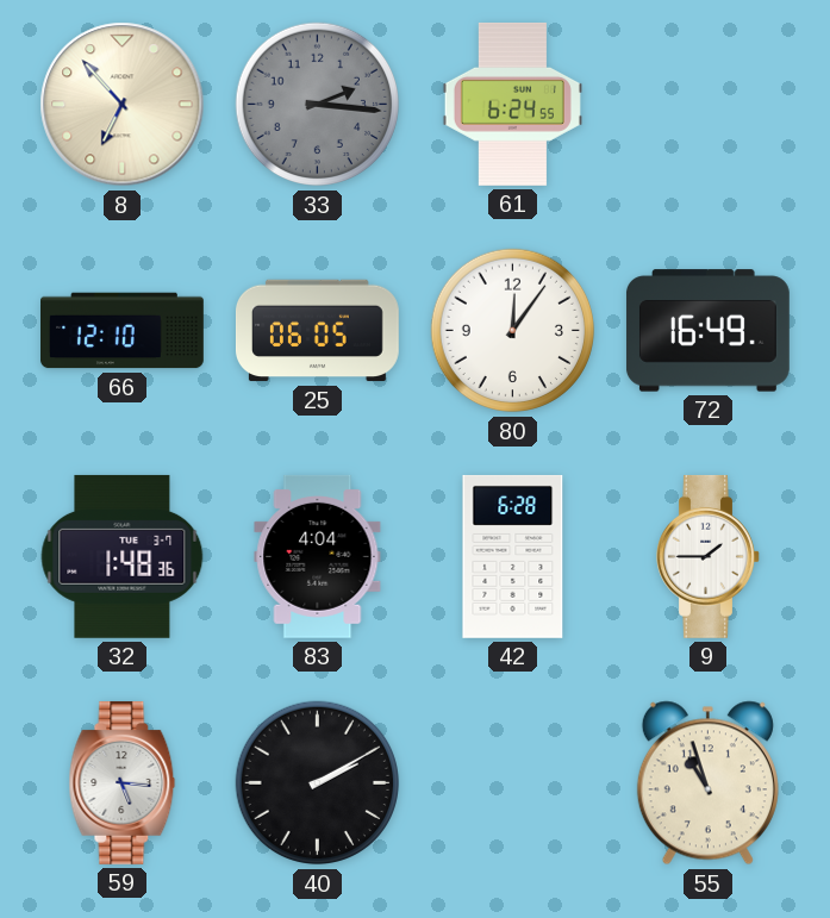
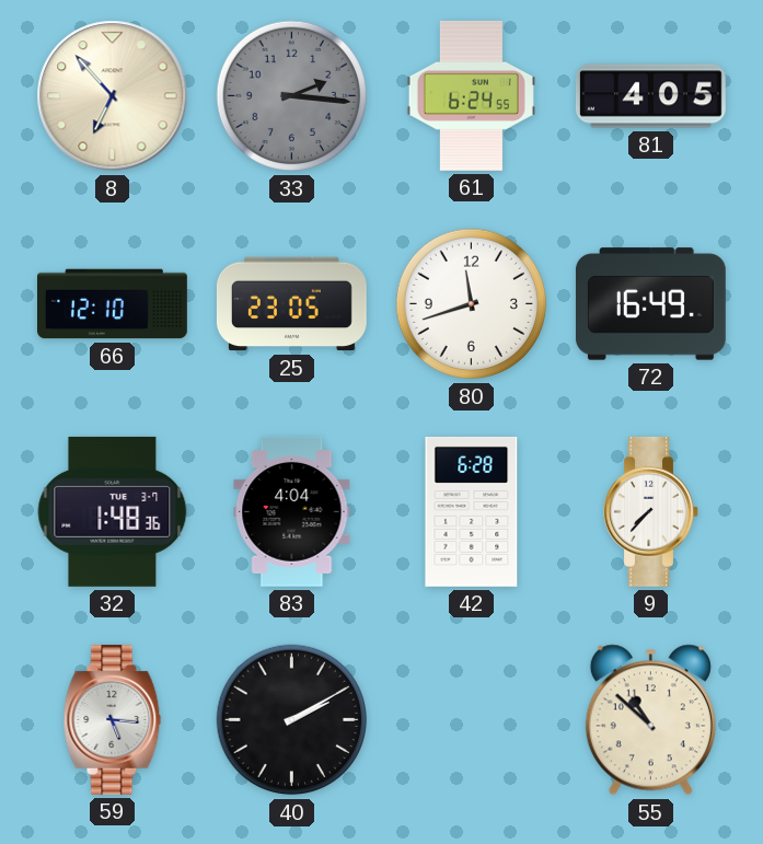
81: none -> 4:05
25: 06:05 -> 23:05
80: 12:06 -> 11:42
9: 1:45 -> 7:37
55: 10:57 -> 10:52
